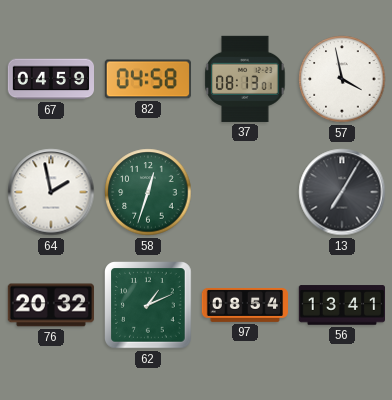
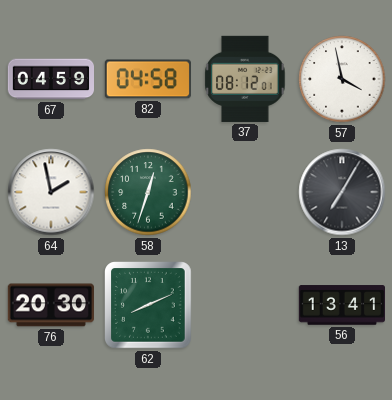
37: 08:13 -> 08:12
76: 20:32 -> 20:30
62: 1:11 -> 8:11
97: 08:54 -> none
